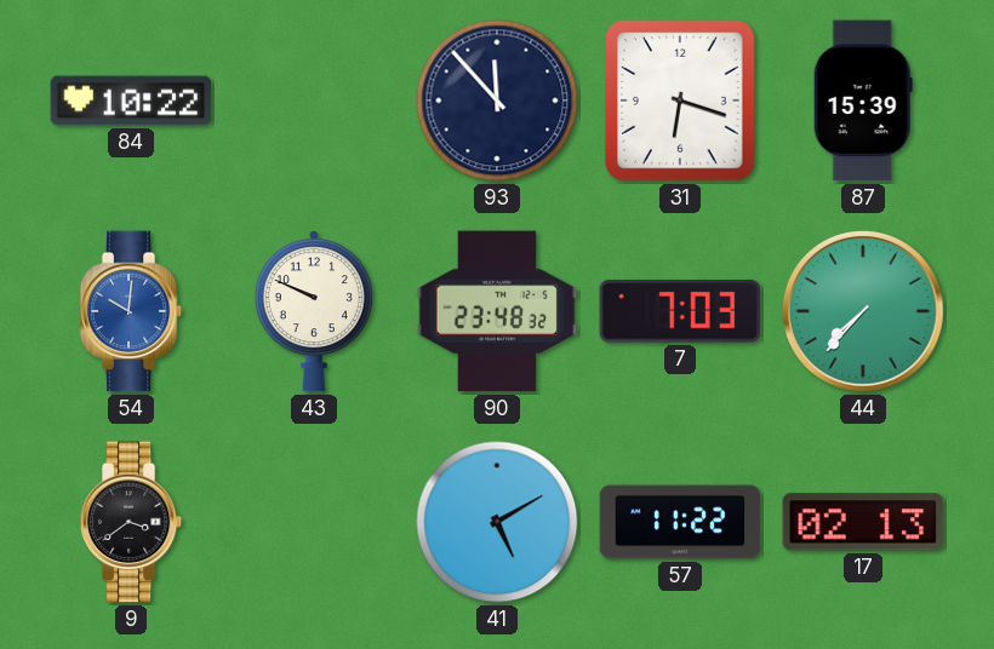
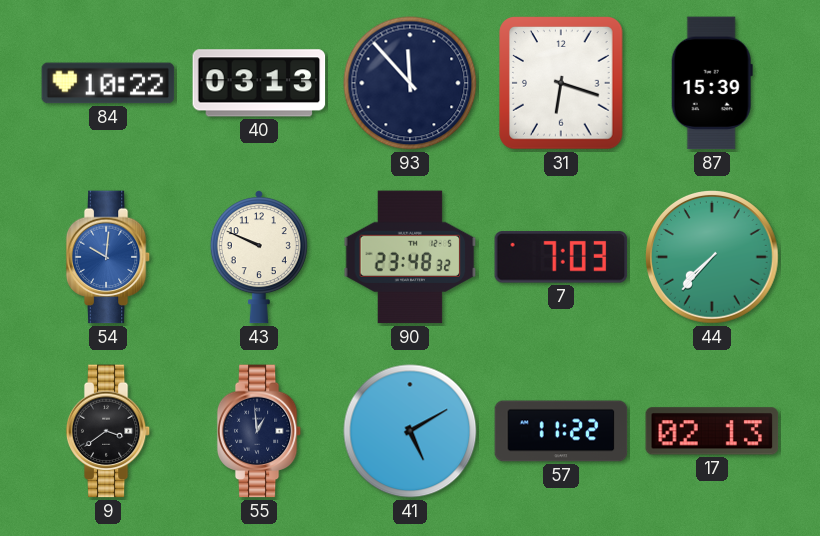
40: none -> 03:13
55: none -> 12:59
